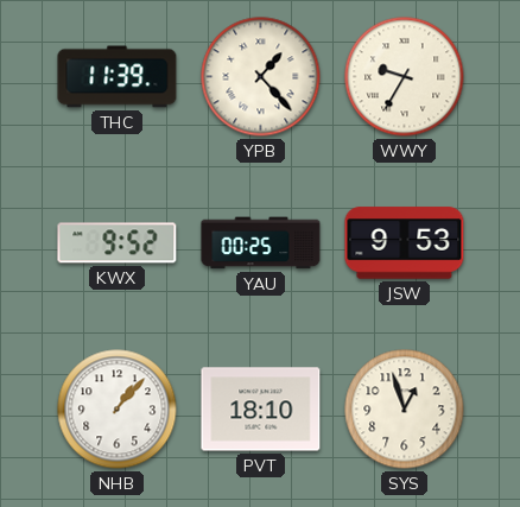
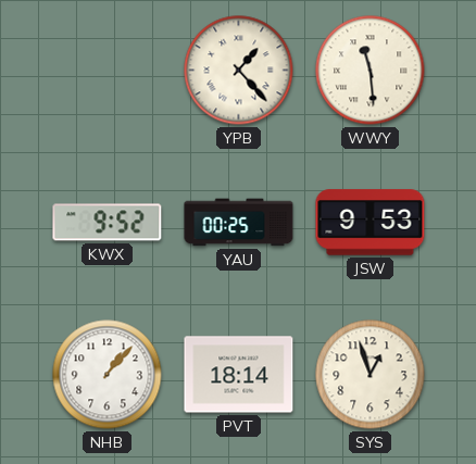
THC: 11:39 -> none
WWY: 9:35 -> 11:29
PVT: 18:10 -> 18:14
